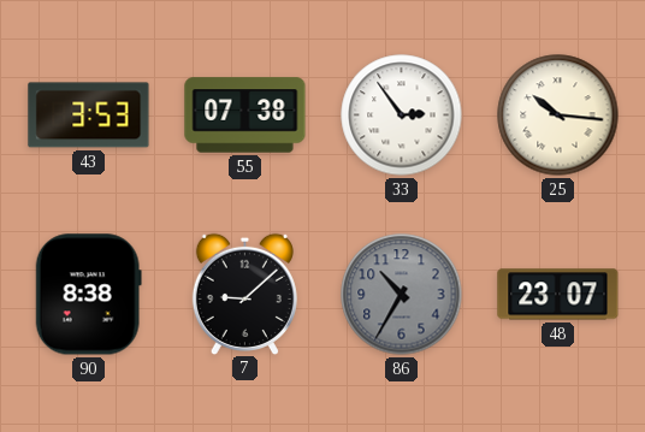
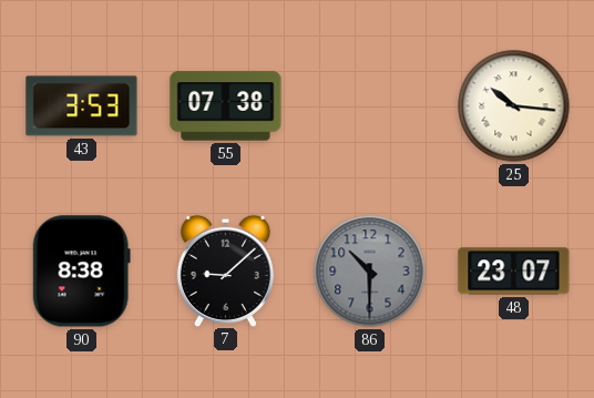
33: 2:54 -> none
86: 10:35 -> 10:30
